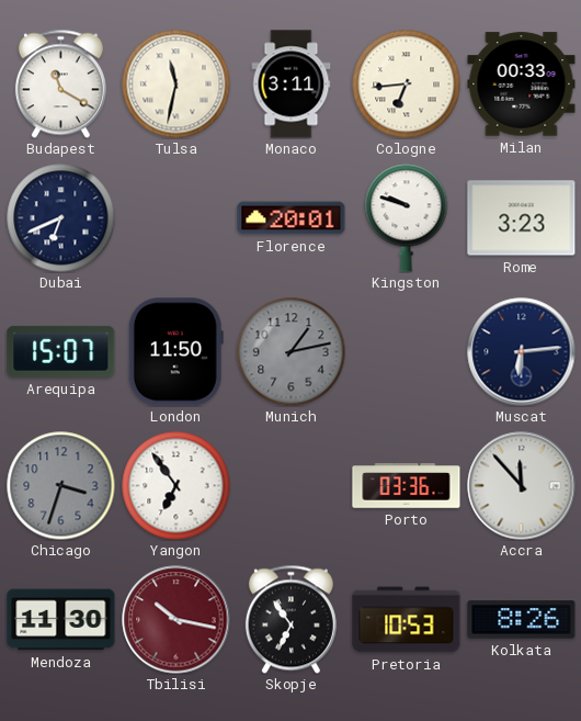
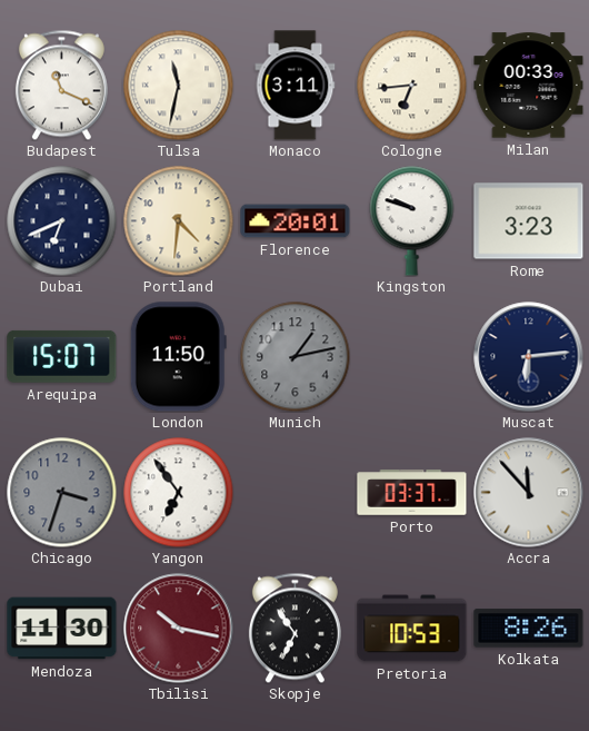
Budapest: 11:20 -> 11:19
Portland: none -> 4:31
Porto: 03:36 -> 03:37
